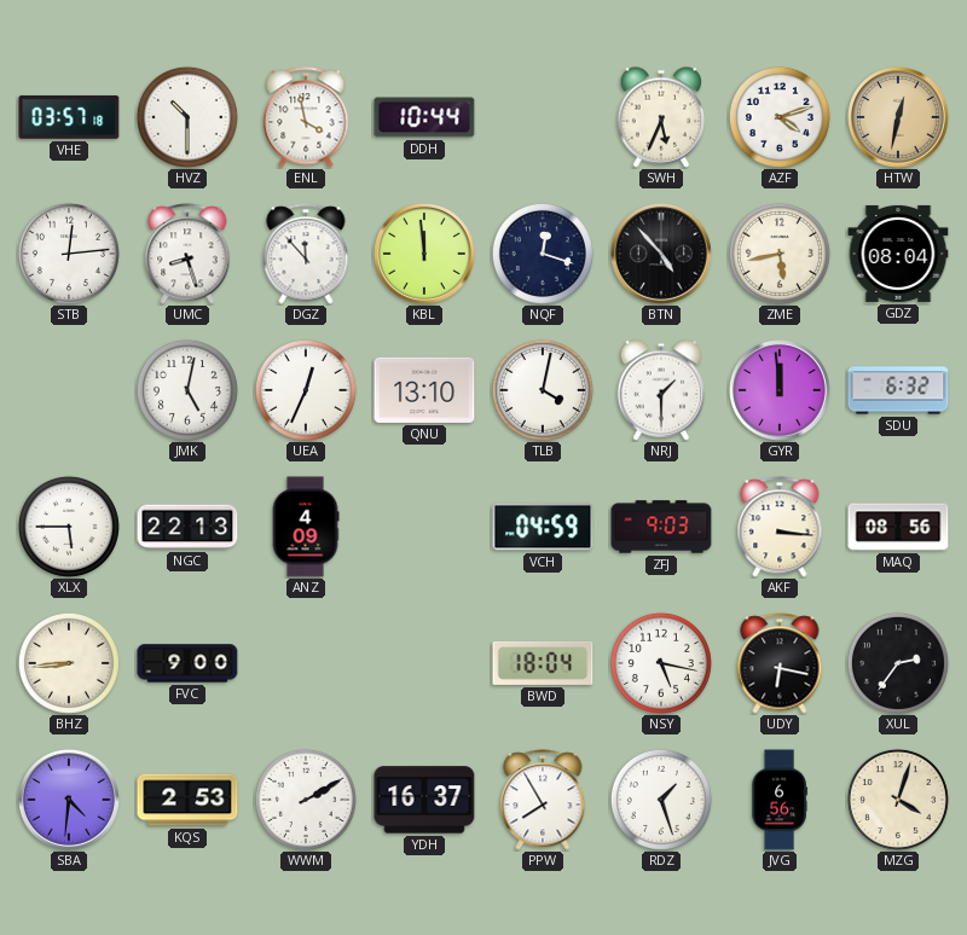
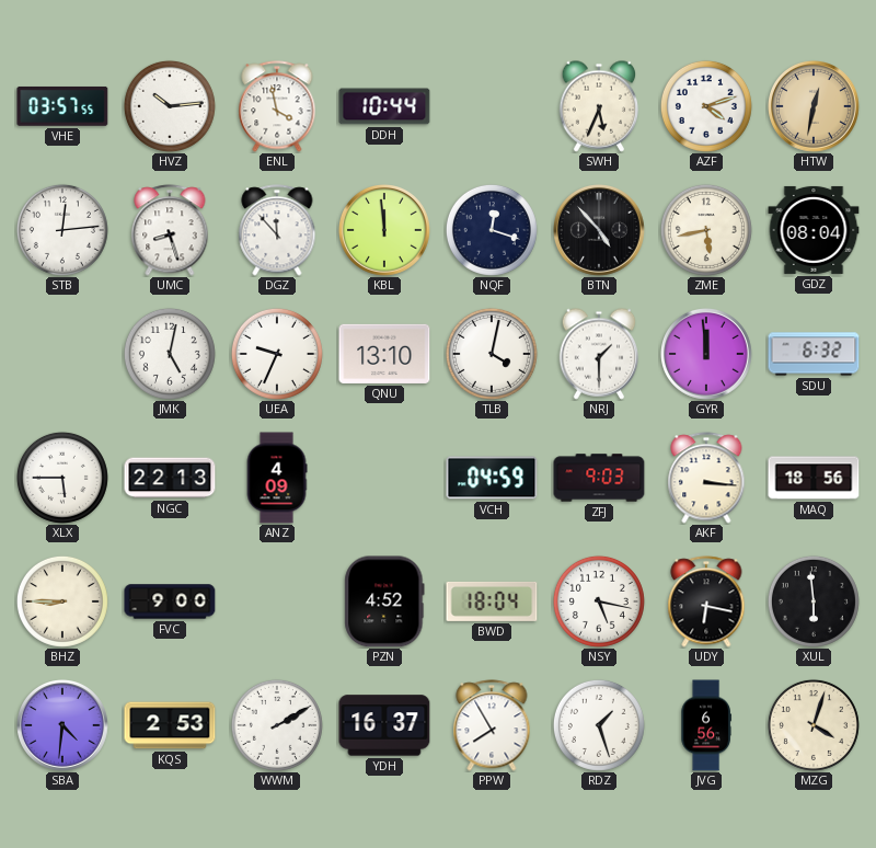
VHE: 03:57:18 -> 03:57:55
HVZ: 10:30 -> 10:14
UEA: 12:34 -> 9:34
MAQ: 08:56 -> 18:56
BHZ: 8:44 -> 8:45
PZN: none -> 4:52
XUL: 2:36 -> 5:59
